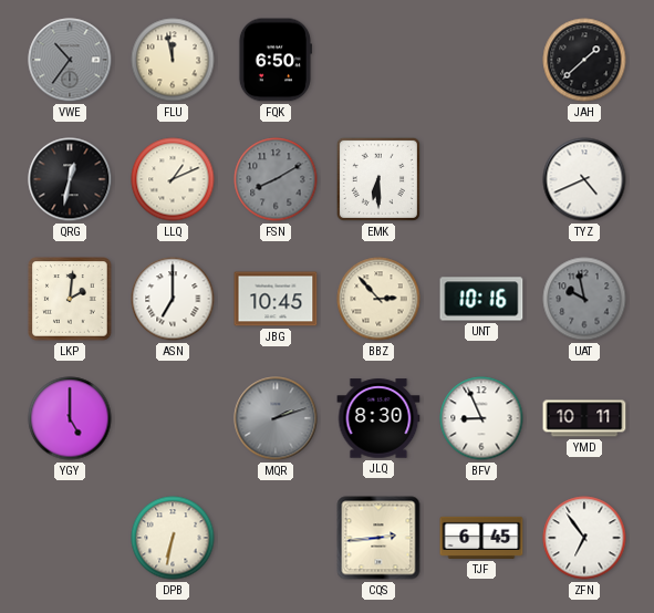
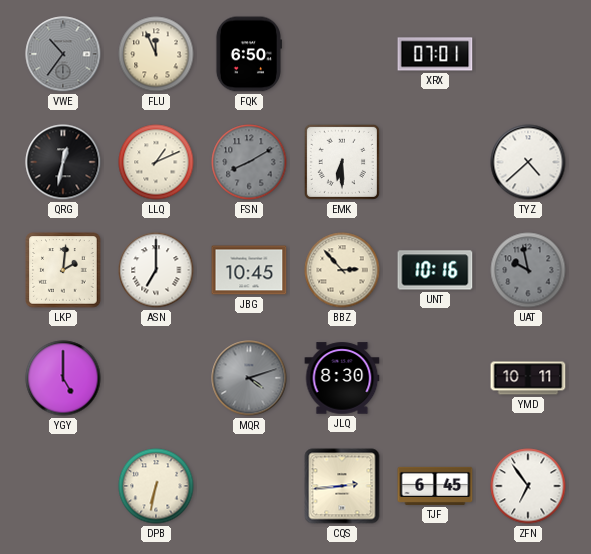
FLU: 11:58 -> 11:56
XRX: none -> 07:01
JAH: 1:38 -> none
TYZ: 4:41 -> 4:38
MQR: 2:12 -> 4:12
BFV: 8:56 -> none
